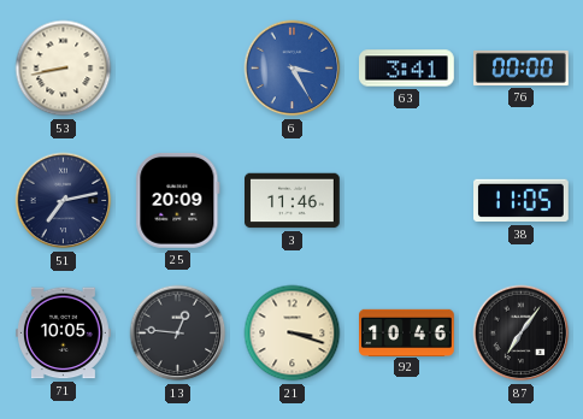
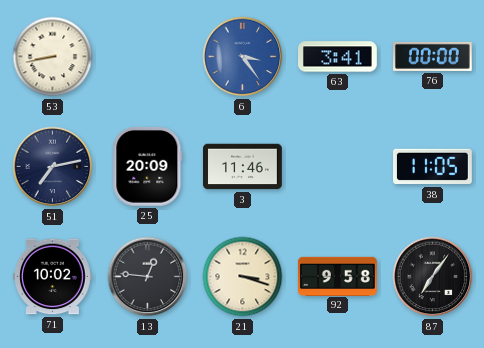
6: 3:25 -> 3:24
71: 10:05 -> 10:02
92: 10:46 -> 9:58
